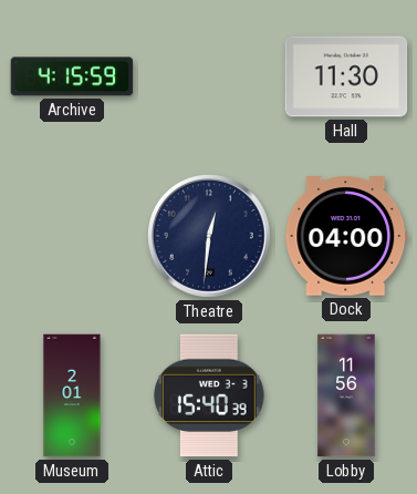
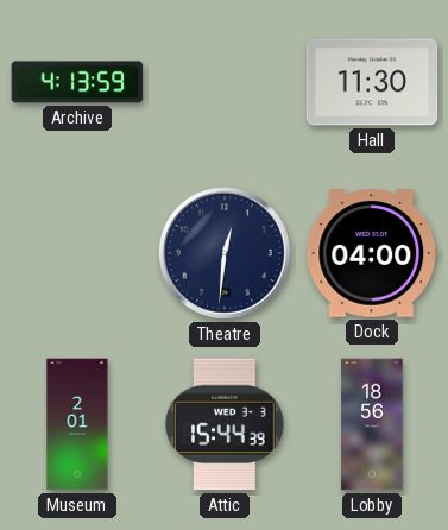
Archive: 4:15 -> 4:13
Attic: 15:40 -> 15:44
Lobby: 11:56 -> 18:56
